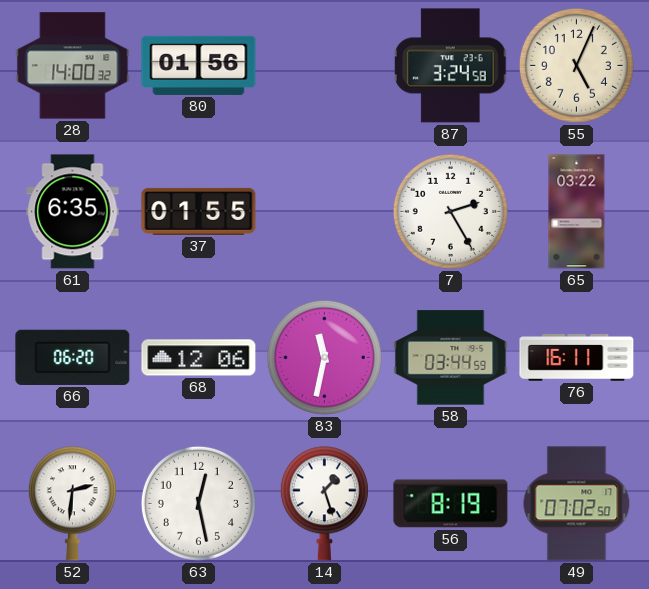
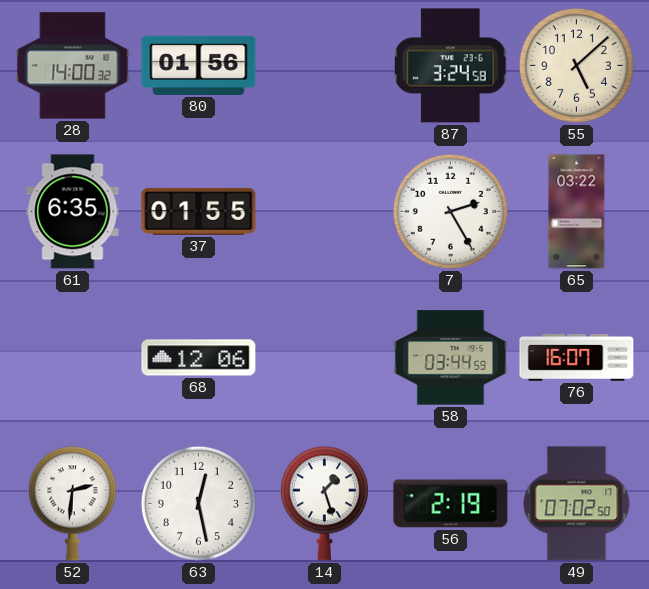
55: 5:04 -> 5:08
66: 06:20 -> none
83: 11:32 -> none
76: 16:11 -> 16:07
56: 8:19 -> 2:19
